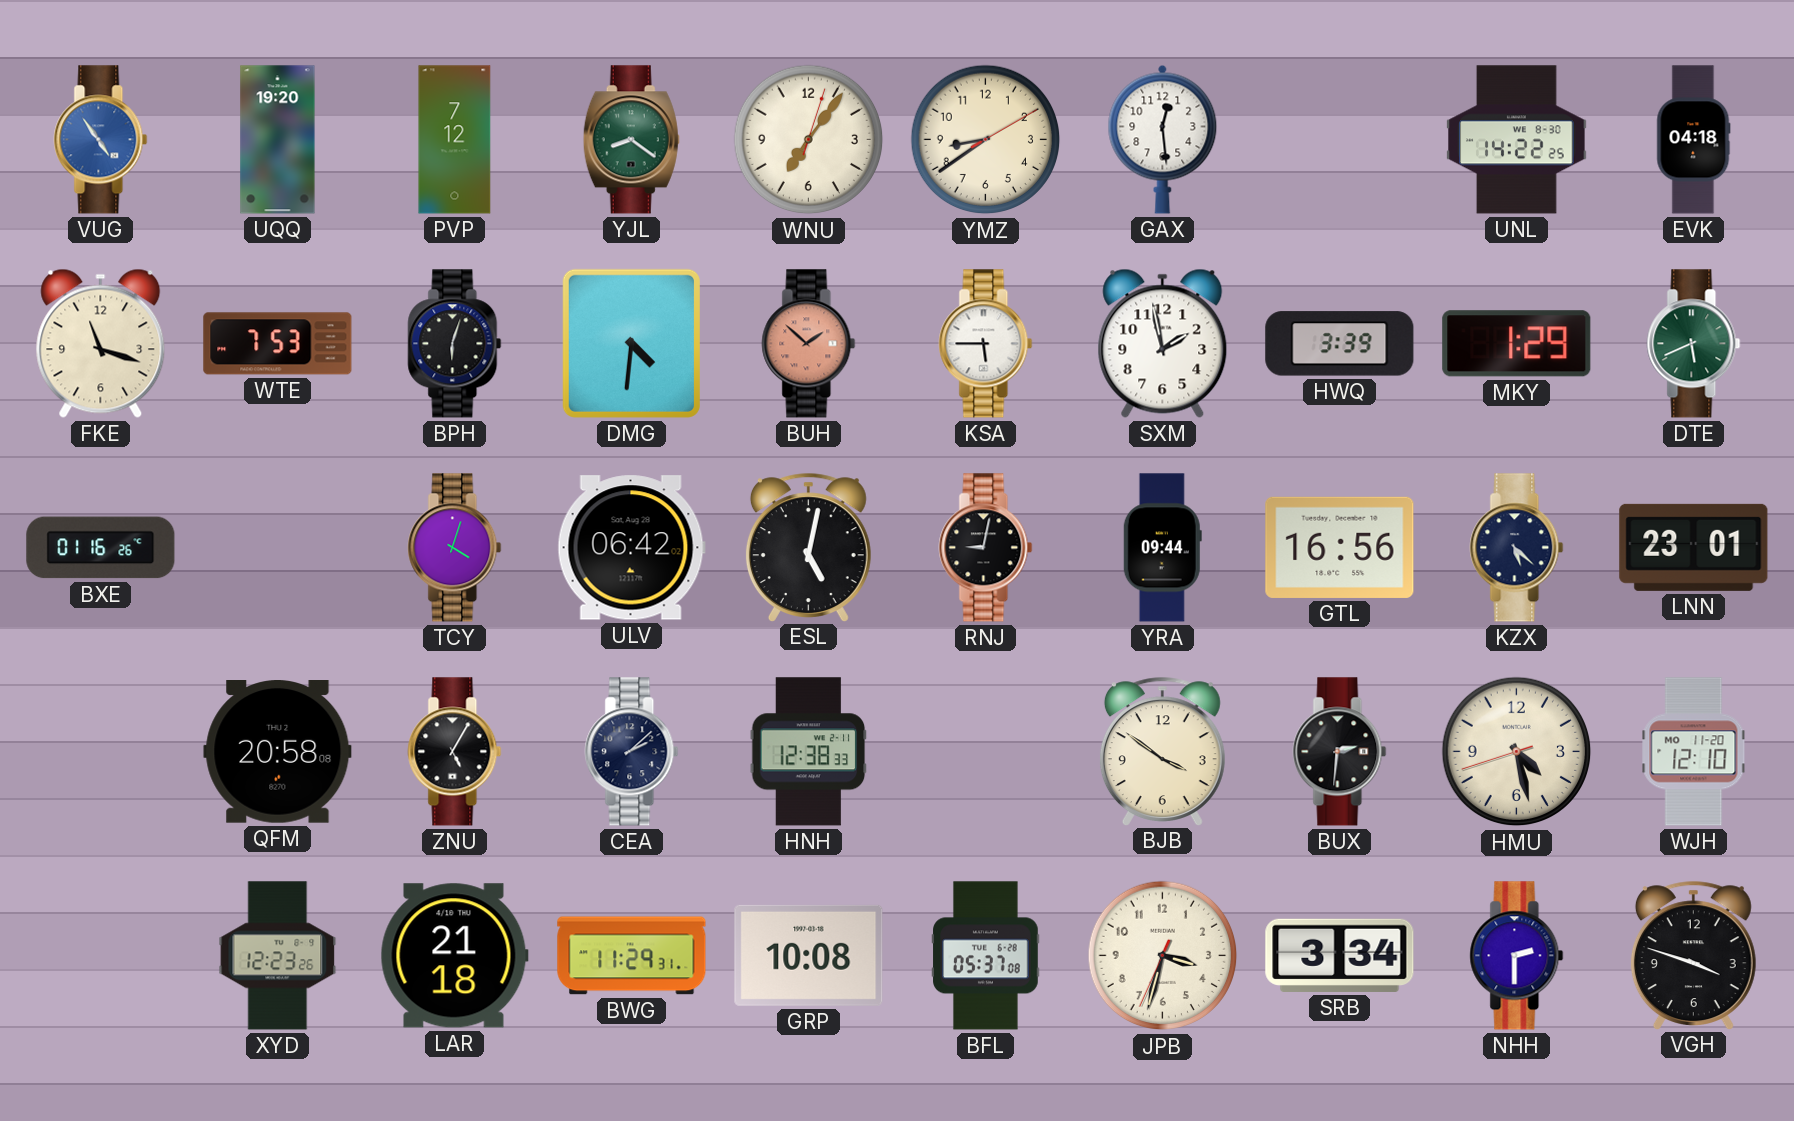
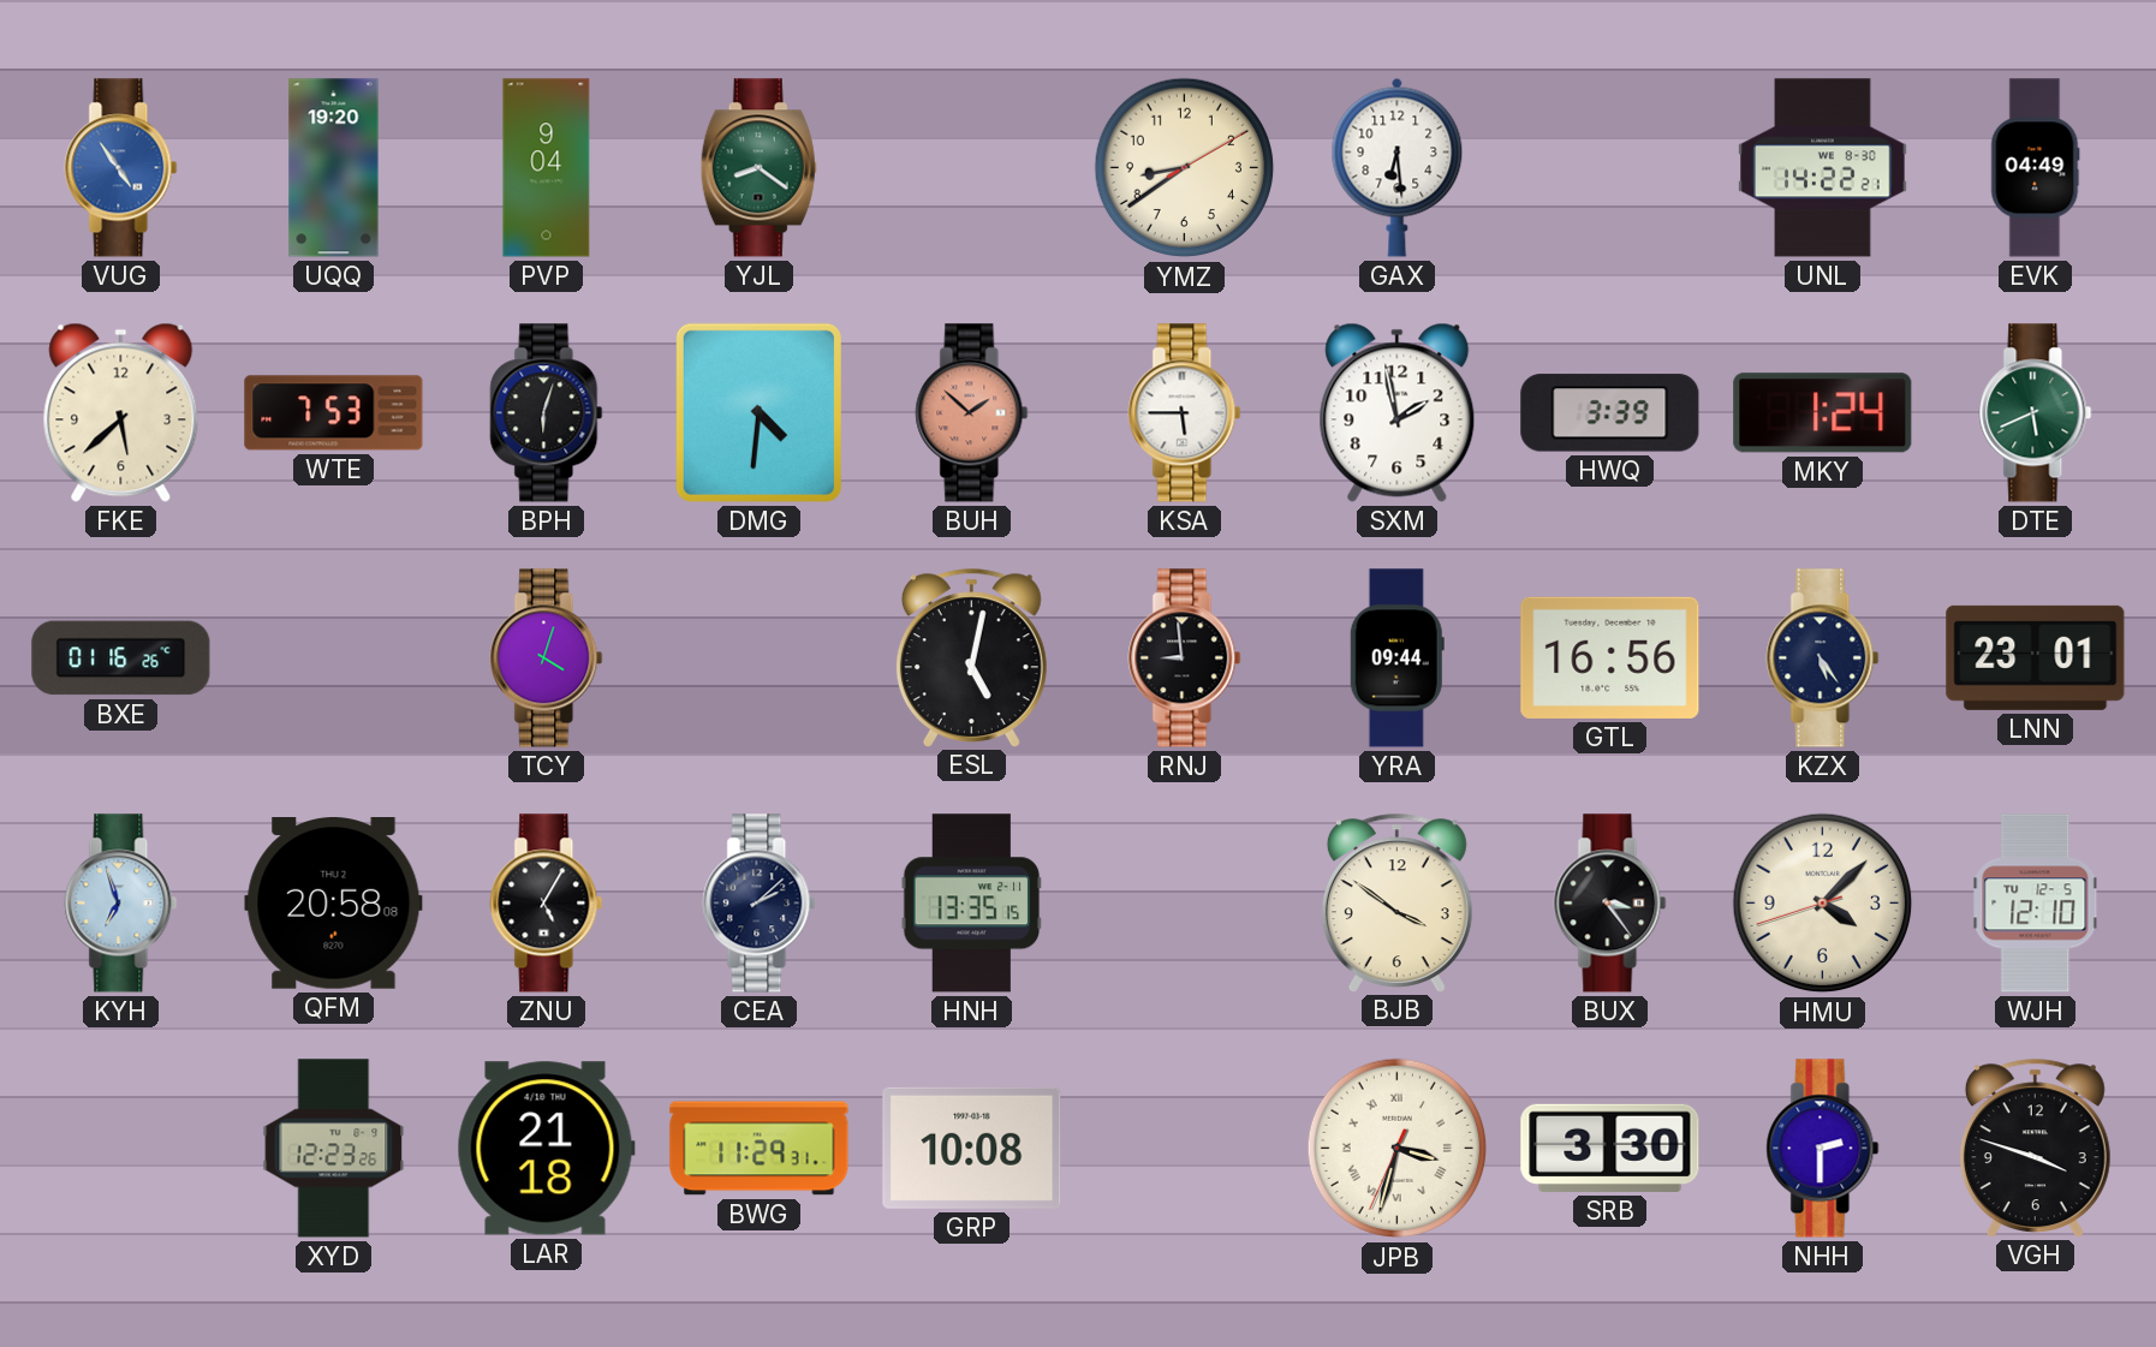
PVP: 7:12 -> 9:04
WNU: 7:06 -> none
GAX: 12:29 -> 6:29
UNL: 14:22:25 -> 14:22:21
EVK: 04:18 -> 04:49
FKE: 11:18 -> 5:38
MKY: 1:29 -> 1:24
ULV: 06:42 -> none
RNJ: 9:02 -> 8:59
KZX: 5:22 -> 5:24
KYH: none -> 6:57
HNH: 12:38 -> 13:35
BUX: 2:31 -> 3:24
HMU: 4:27 -> 4:07
WJH date: MO 11-20 -> TU 12-5
BFL: 05:37 -> none
JPB numerals: Arabic -> Roman
SRB: 3:34 -> 3:30
